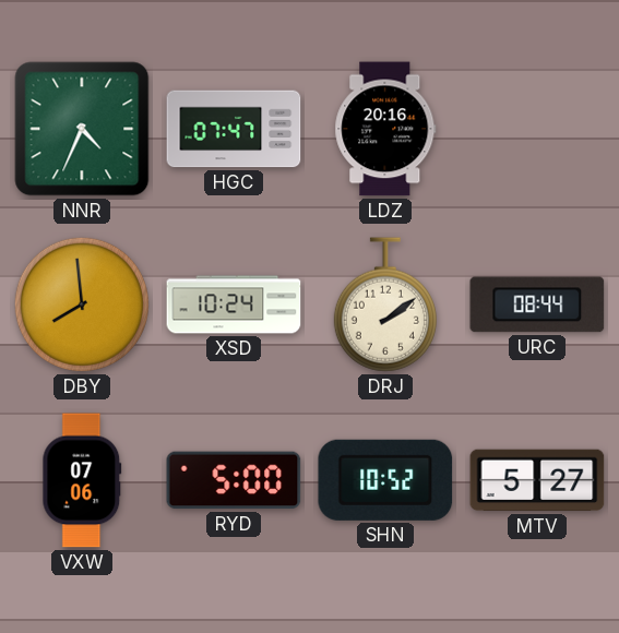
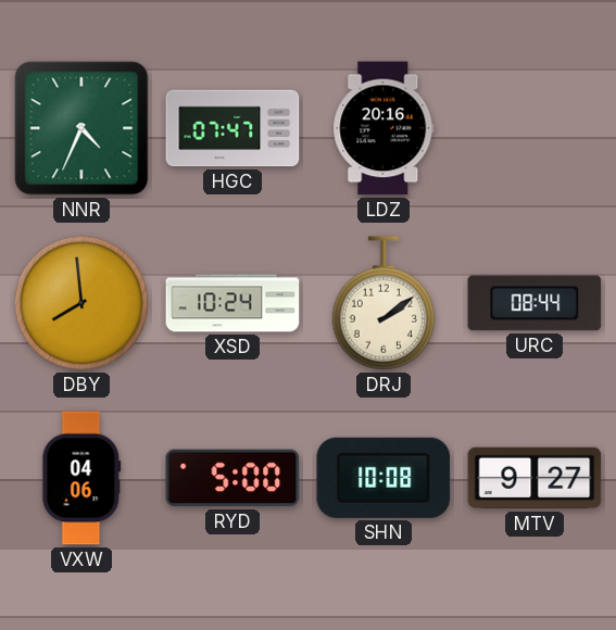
VXW: 07:06 -> 04:06
SHN: 10:52 -> 10:08
MTV: 5:27 -> 9:27
